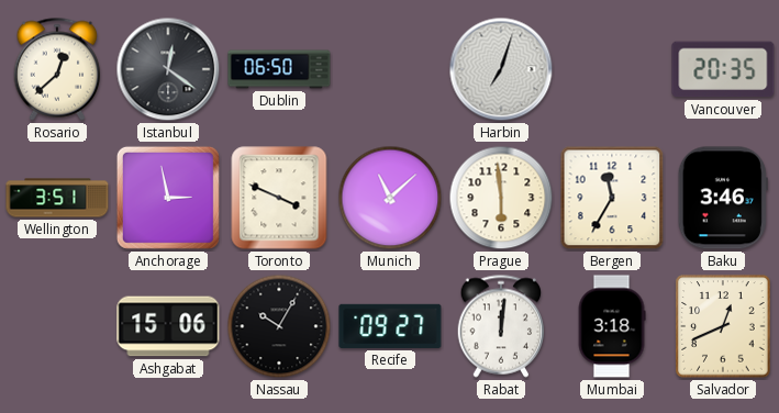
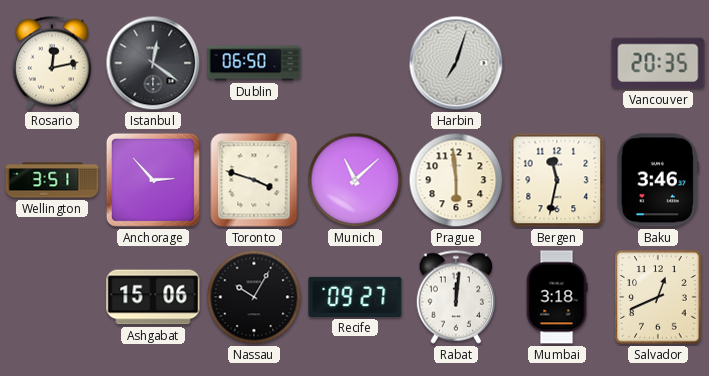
Rosario: 12:38 -> 12:13
Anchorage: 2:58 -> 2:53
Toronto: 3:49 -> 3:48
Bergen: 11:35 -> 11:32
